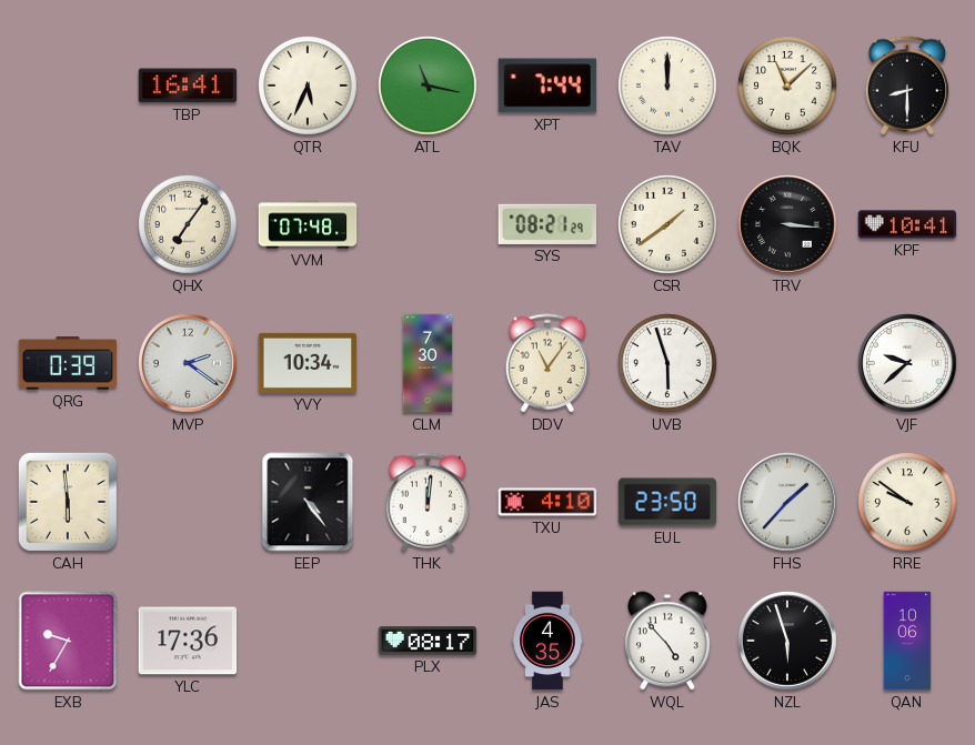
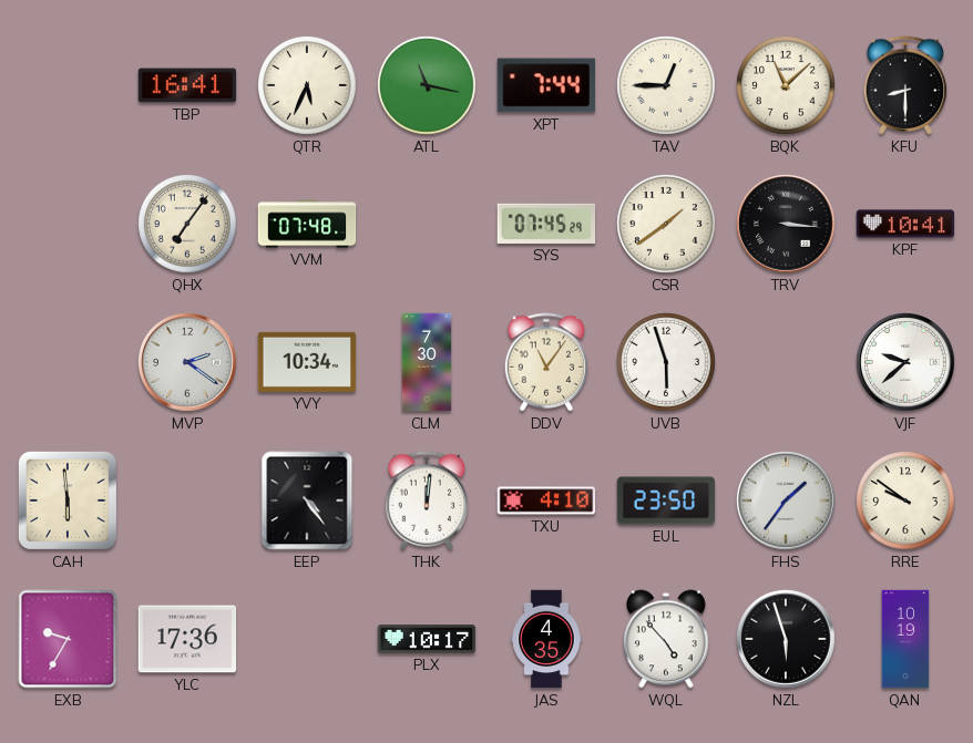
TAV: 12:00 -> 12:45
SYS: 08:21 -> 07:45
QRG: 0:39 -> none
FHS: 1:37 -> 1:36
PLX: 08:17 -> 10:17
QAN: 10:06 -> 10:19
